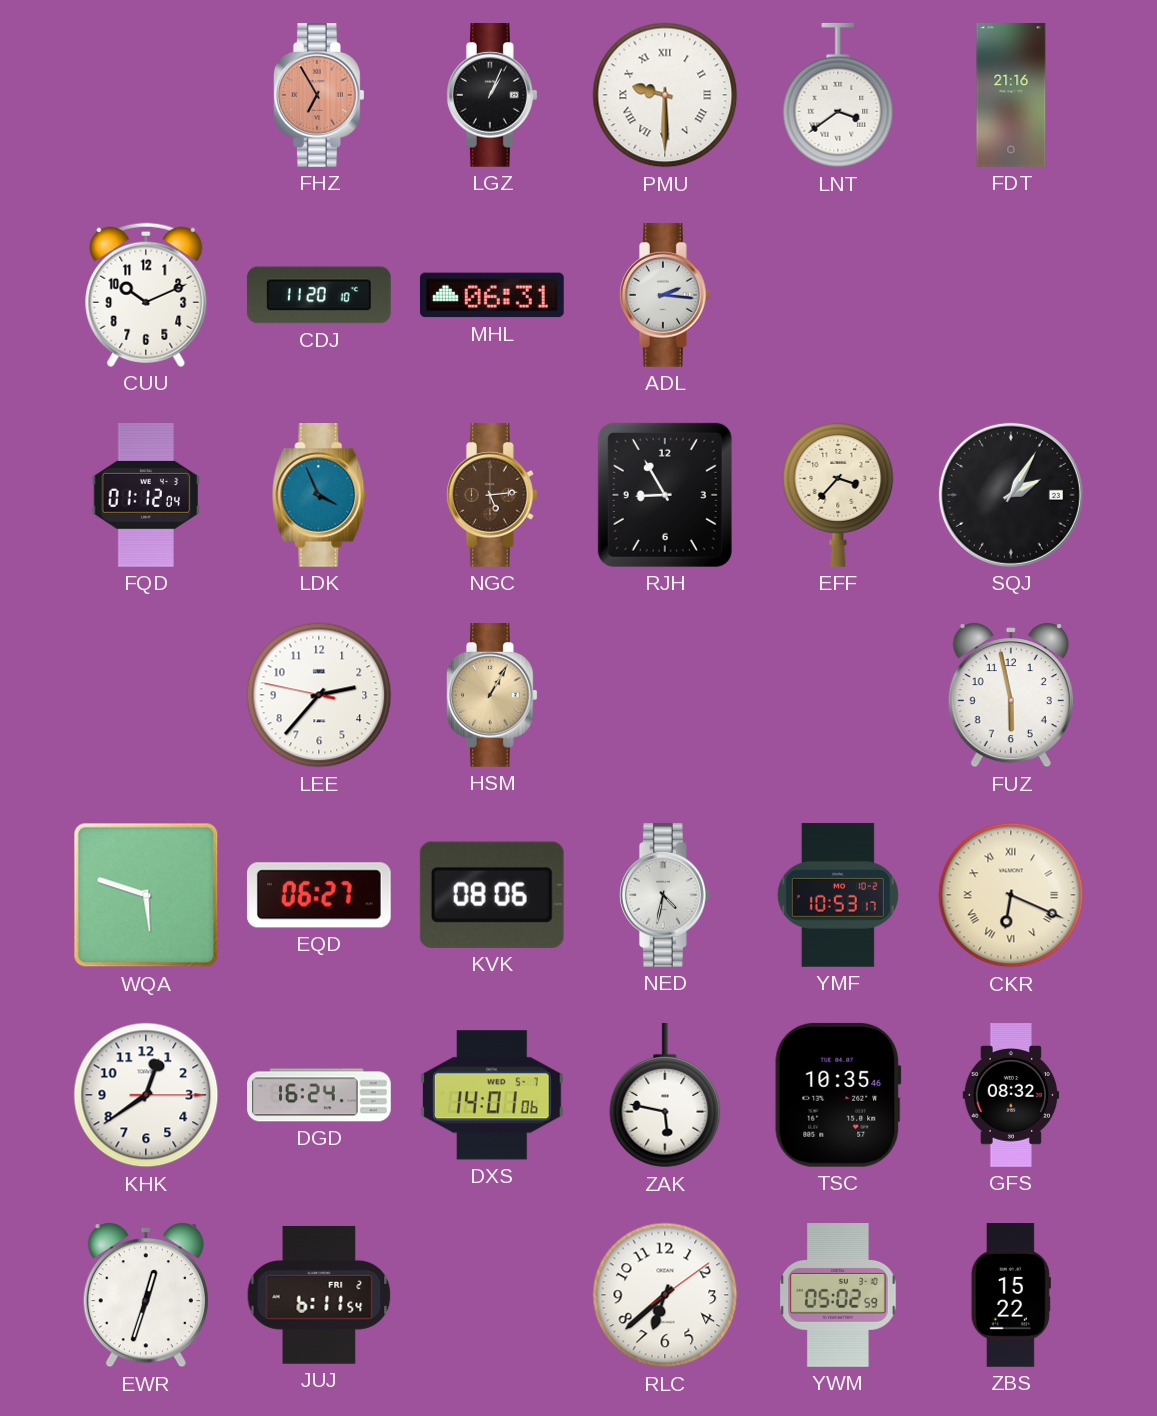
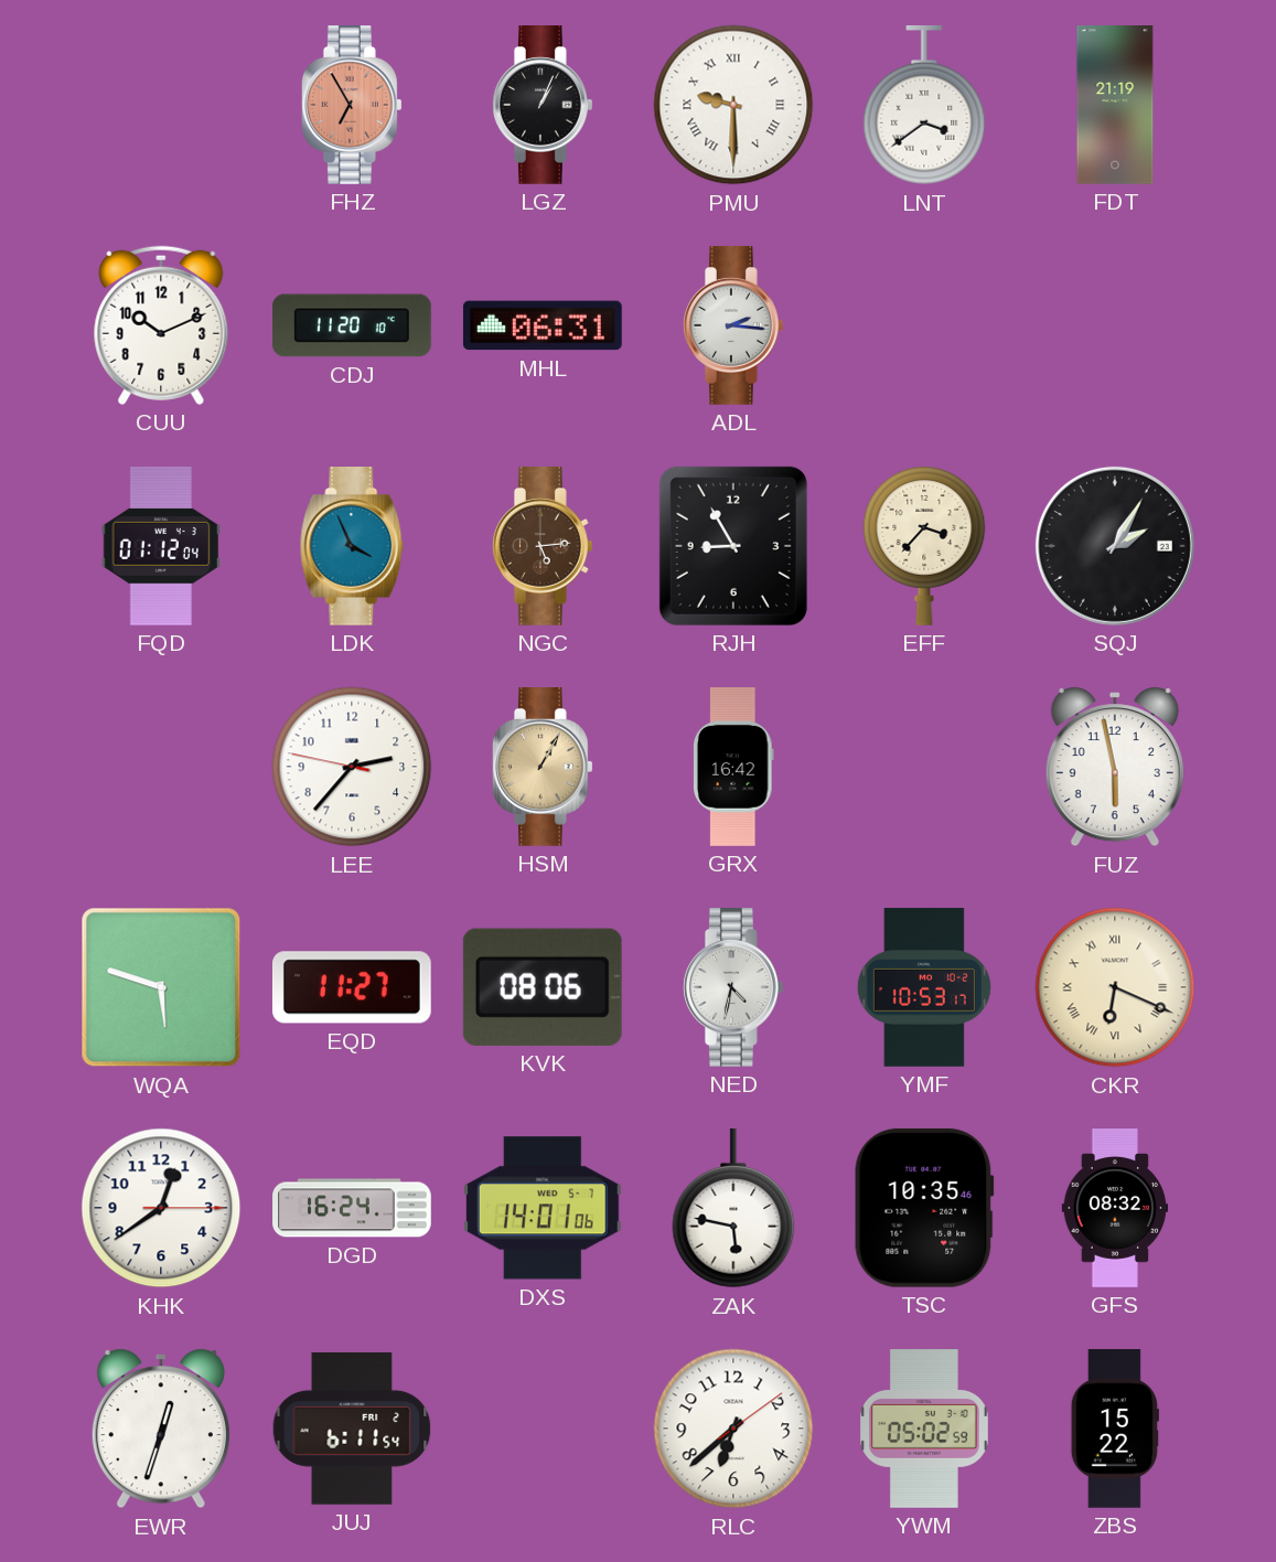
FDT: 21:16 -> 21:19
GRX: none -> 16:42
EQD: 06:27 -> 11:27
